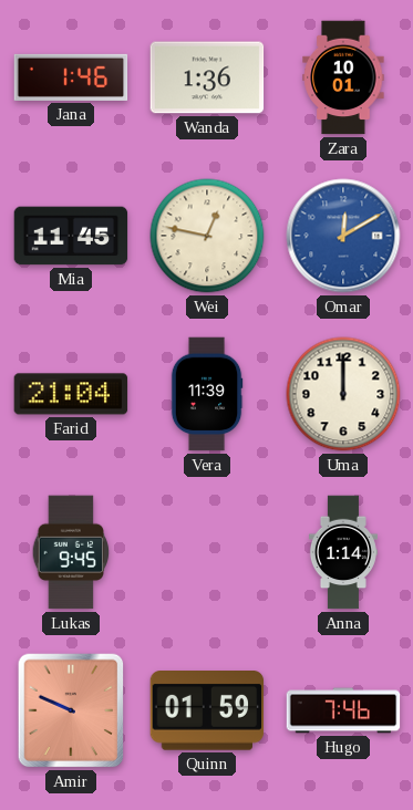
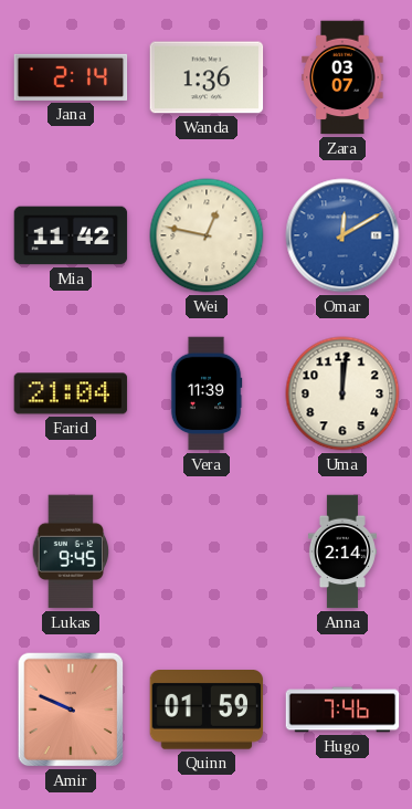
Jana: 1:46 -> 2:14
Zara: 10:01 -> 03:07
Mia: 11:45 -> 11:42
Uma: 12:00 -> 12:01
Anna: 1:14 -> 2:14
